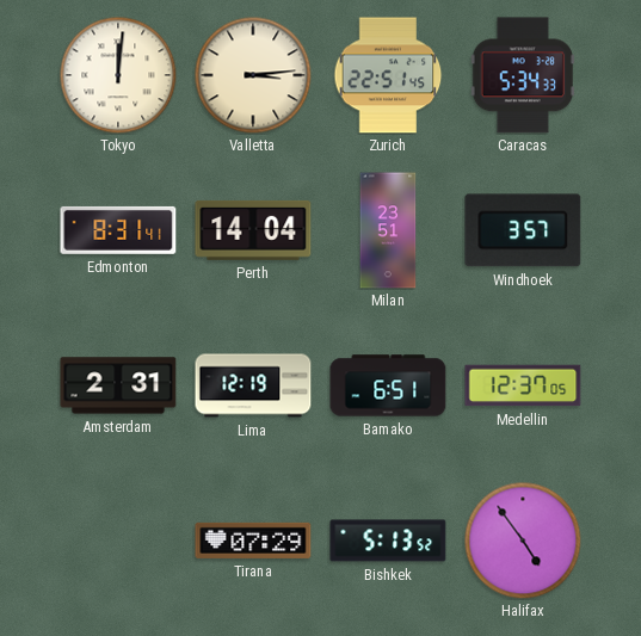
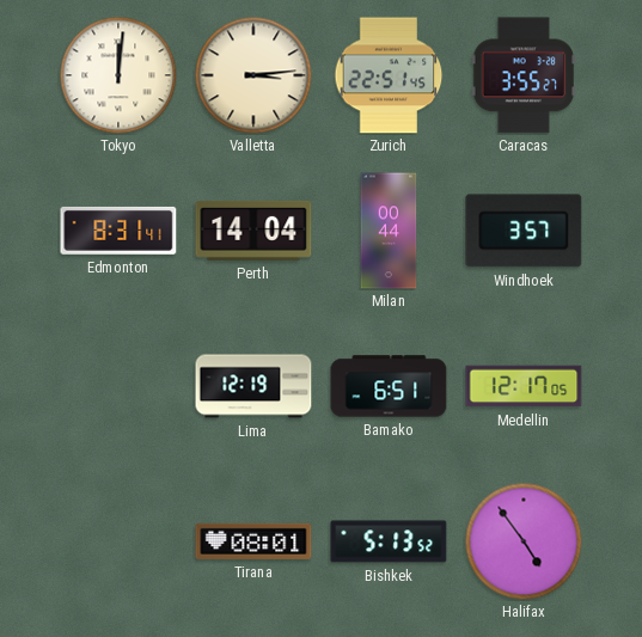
Caracas: 5:34 -> 3:55
Milan: 23:51 -> 00:44
Amsterdam: 2:31 -> none
Medellin: 12:37 -> 12:17
Tirana: 07:29 -> 08:01
